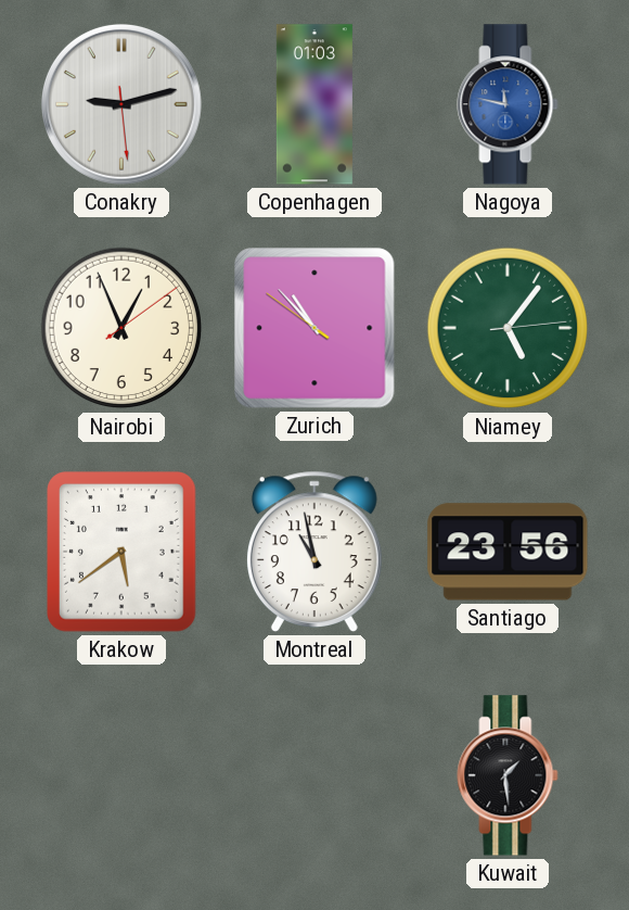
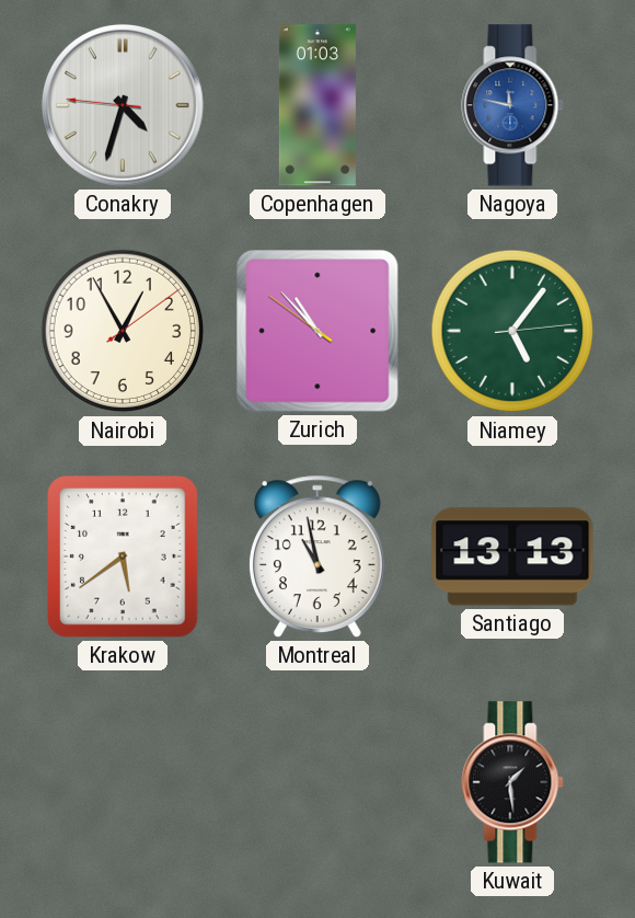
Conakry: 9:12 -> 4:32
Nairobi: 12:56 -> 12:55
Santiago: 23:56 -> 13:13
